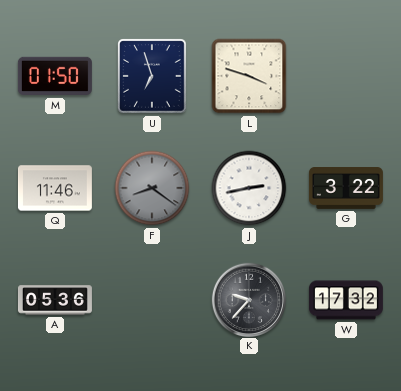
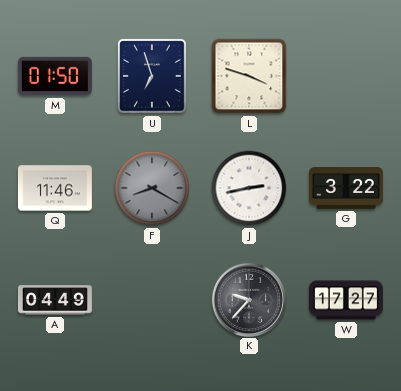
F: 8:21 -> 8:20
A: 05:36 -> 04:49
W: 17:32 -> 17:27
